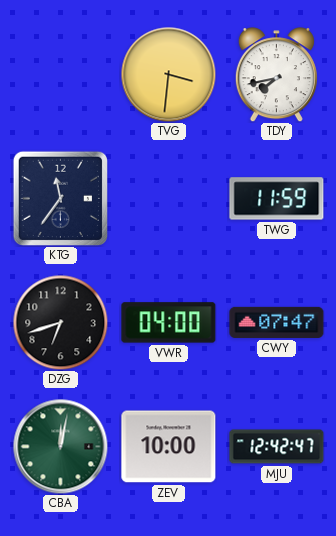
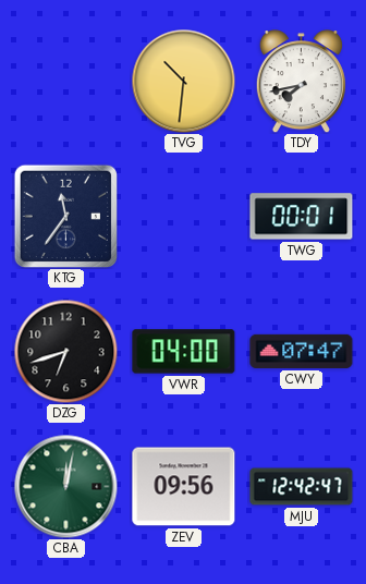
TVG: 3:31 -> 10:31
TWG: 11:59 -> 00:01
ZEV: 10:00 -> 09:56
